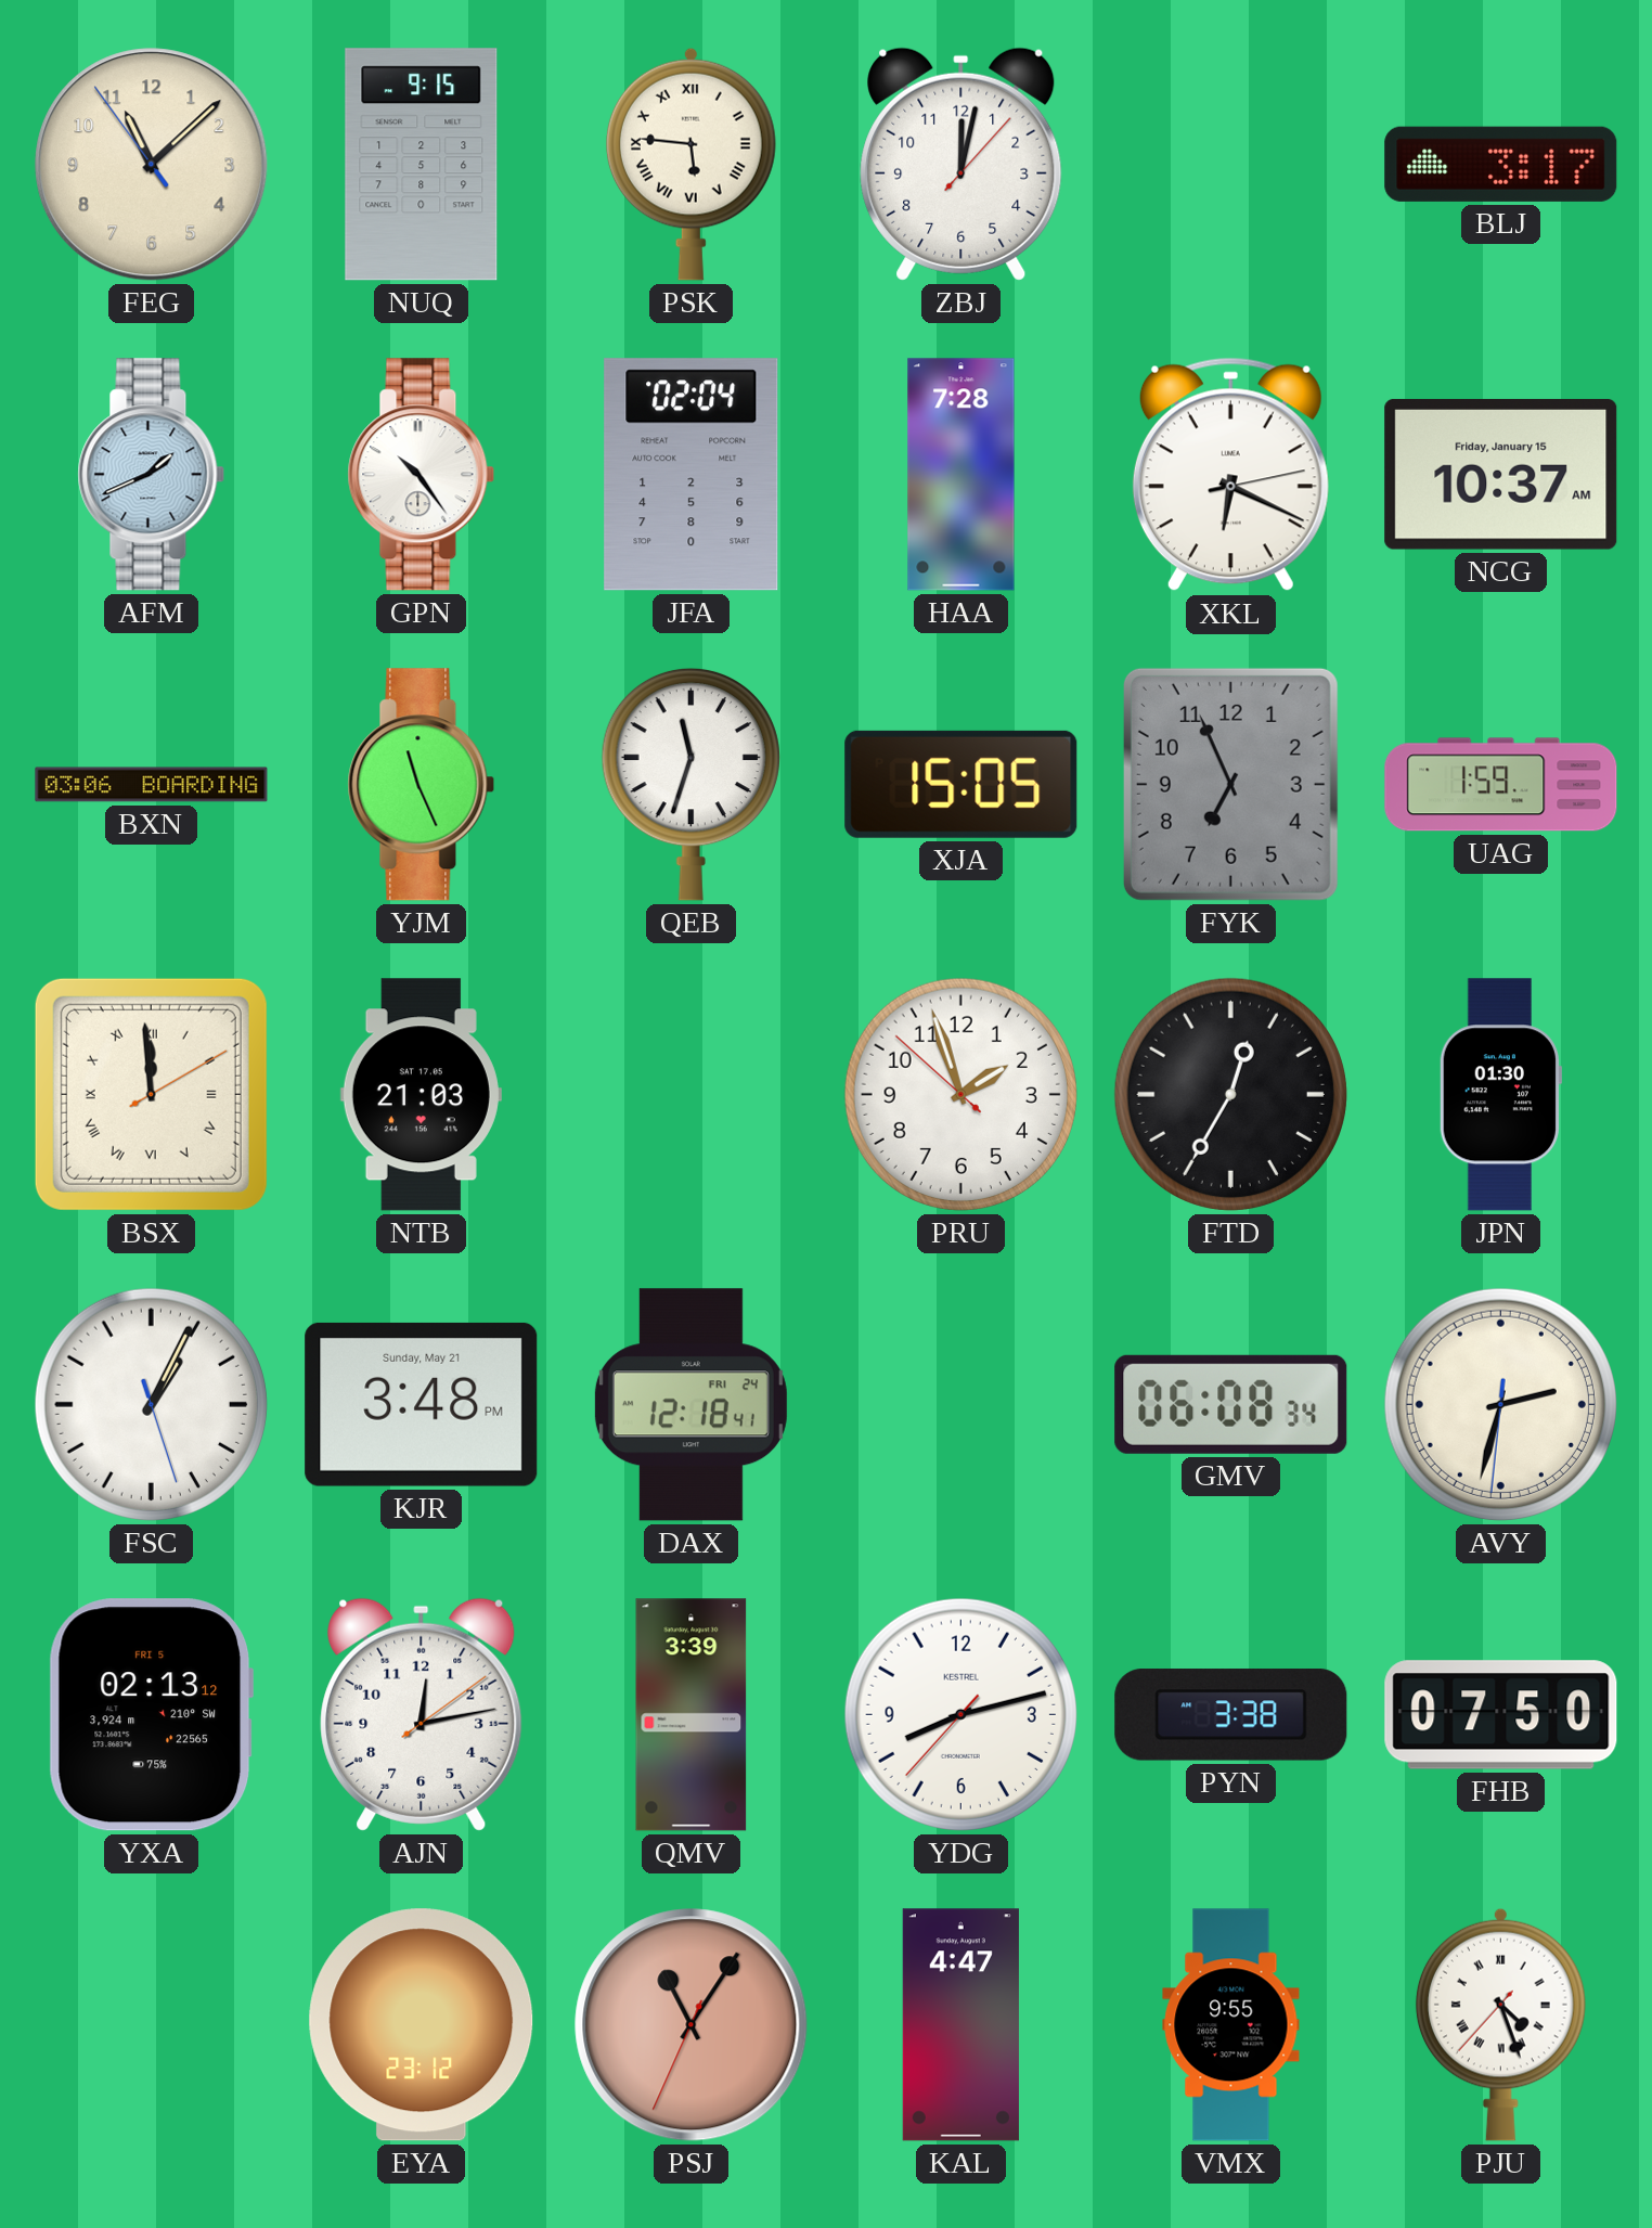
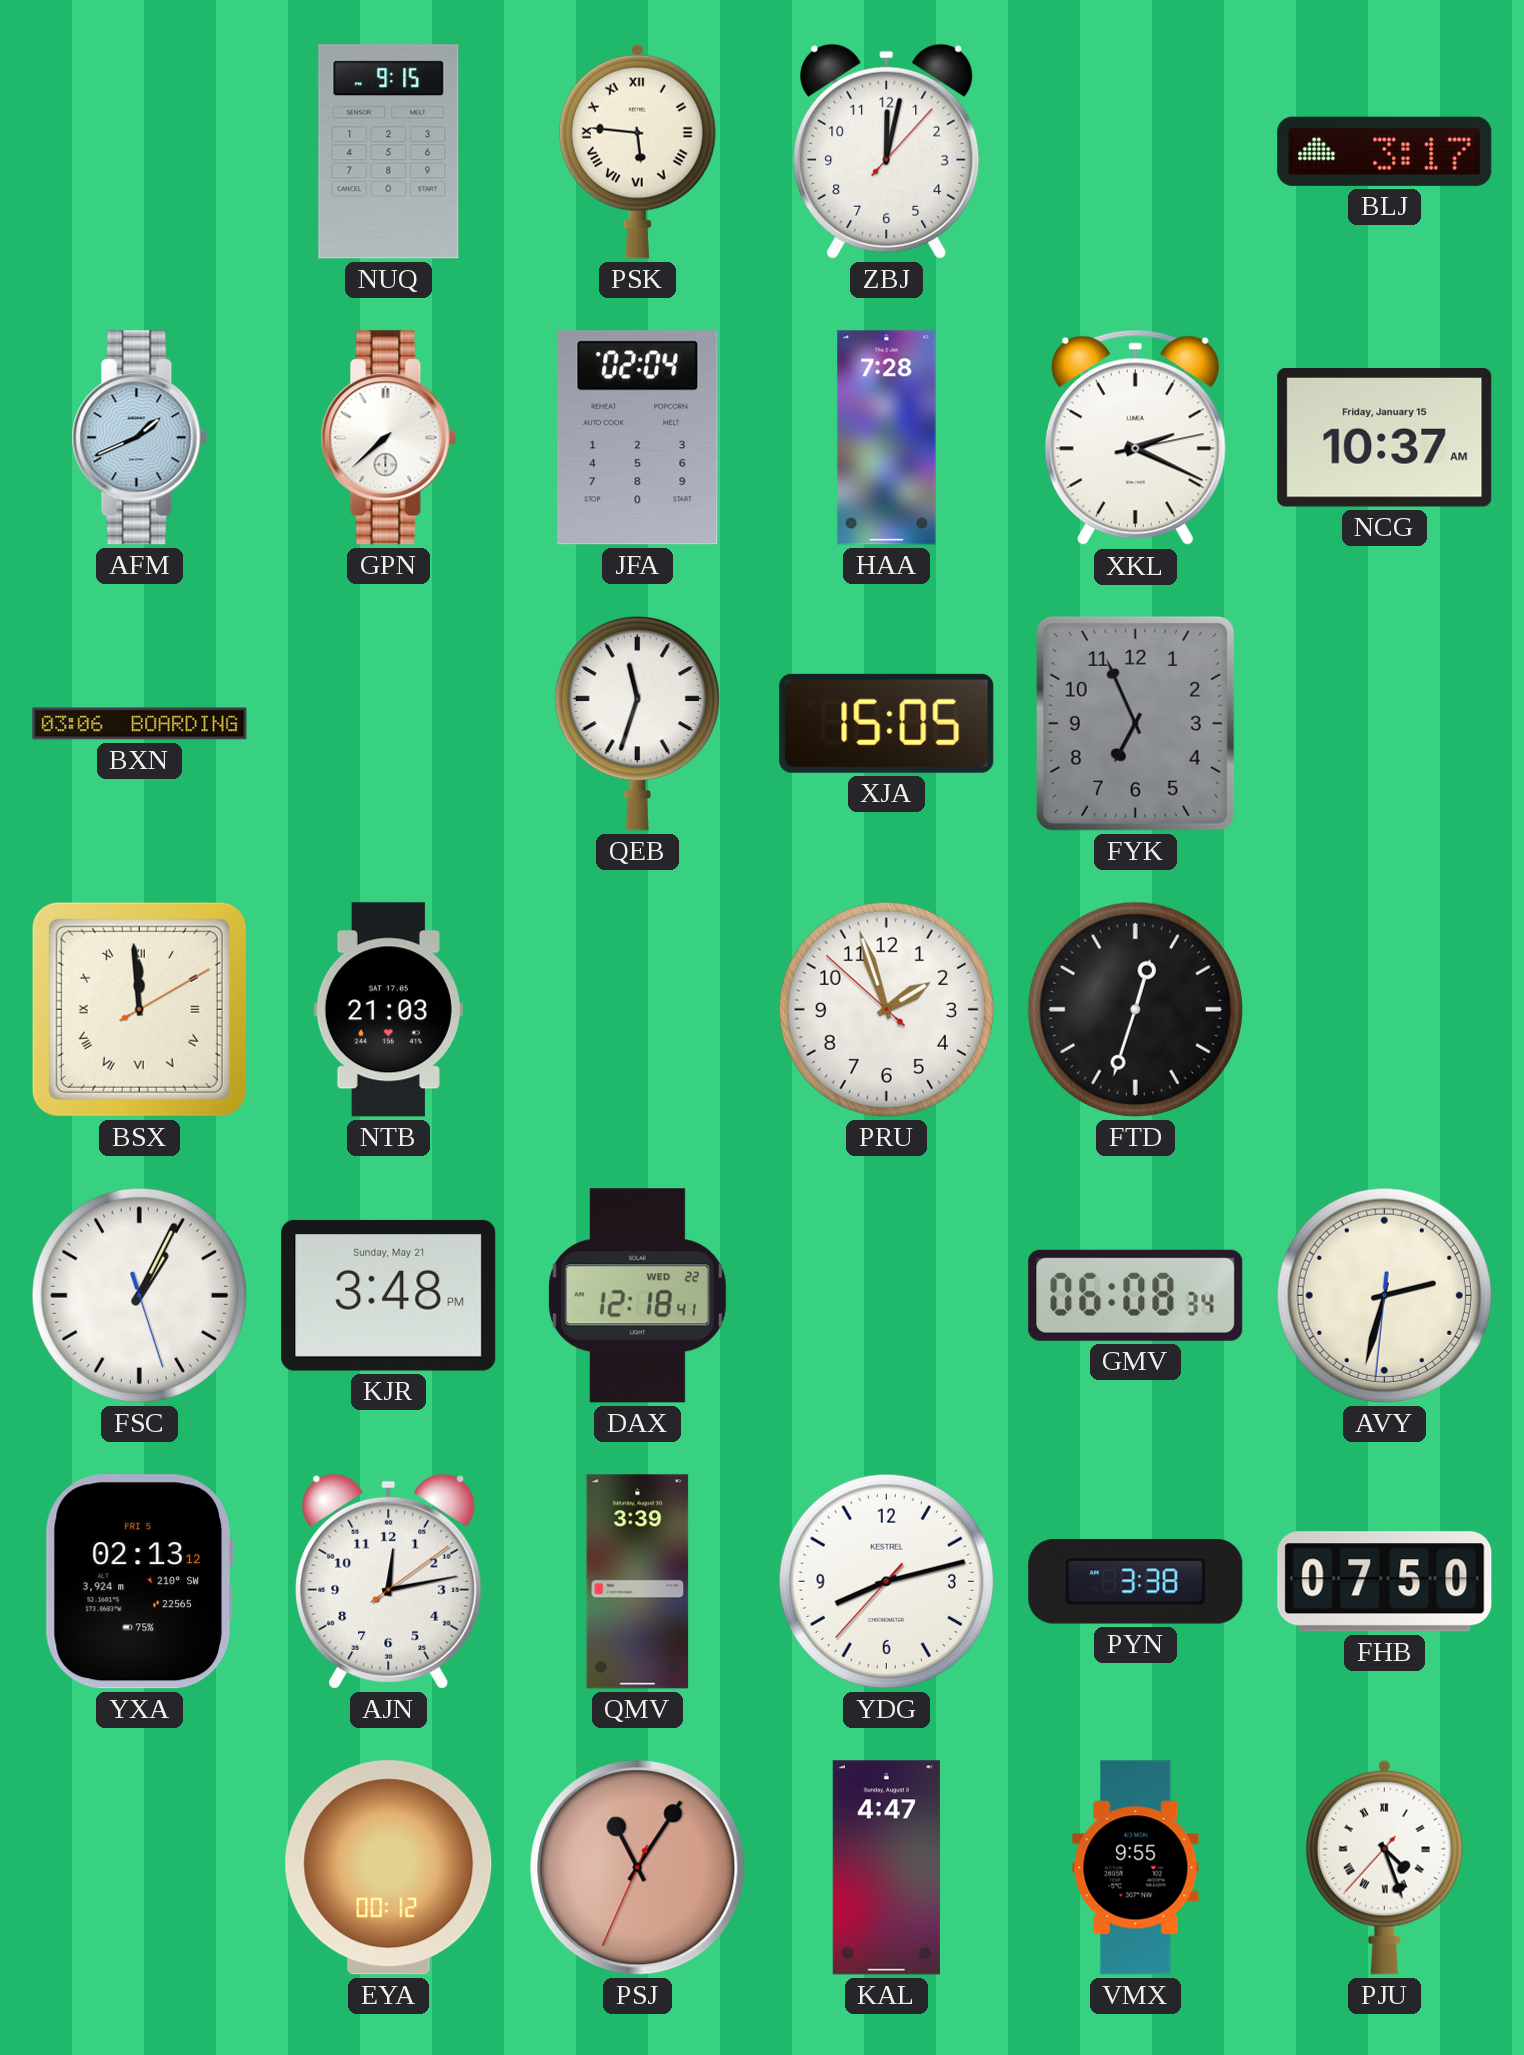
FEG: 11:07 -> none
GPN: 10:24 -> 7:38
XKL: 6:19 -> 2:19
YJM: 11:26 -> none
UAG: 1:59 -> none
FTD: 12:35 -> 12:33
JPN: 01:30 -> none
DAX date: FRI 24 -> WED 22
EYA: 23:12 -> 00:12
